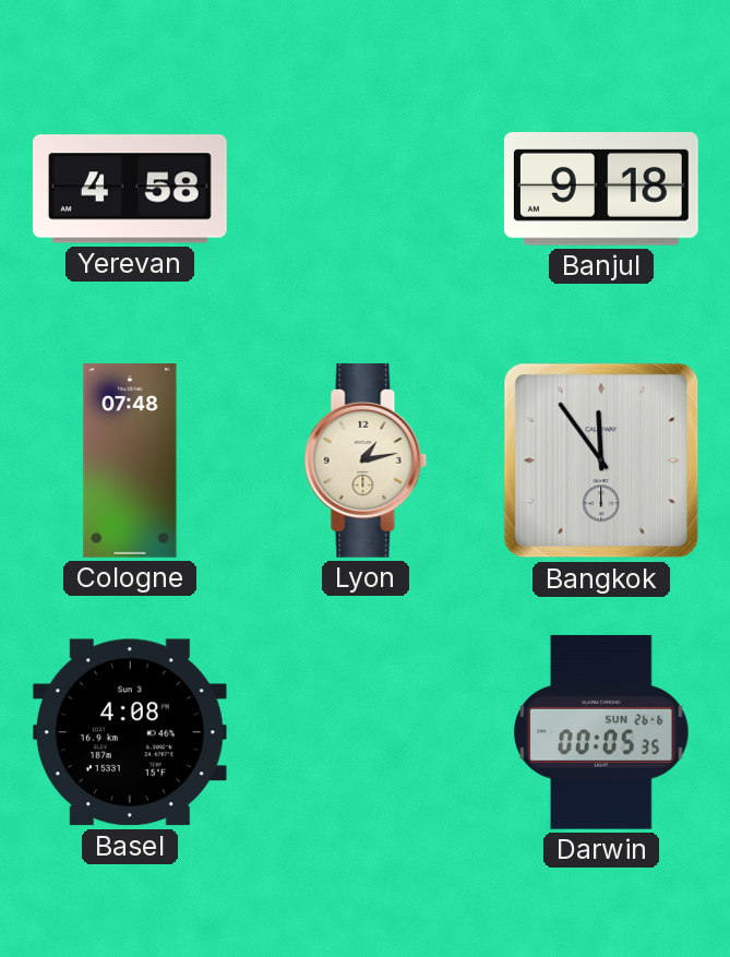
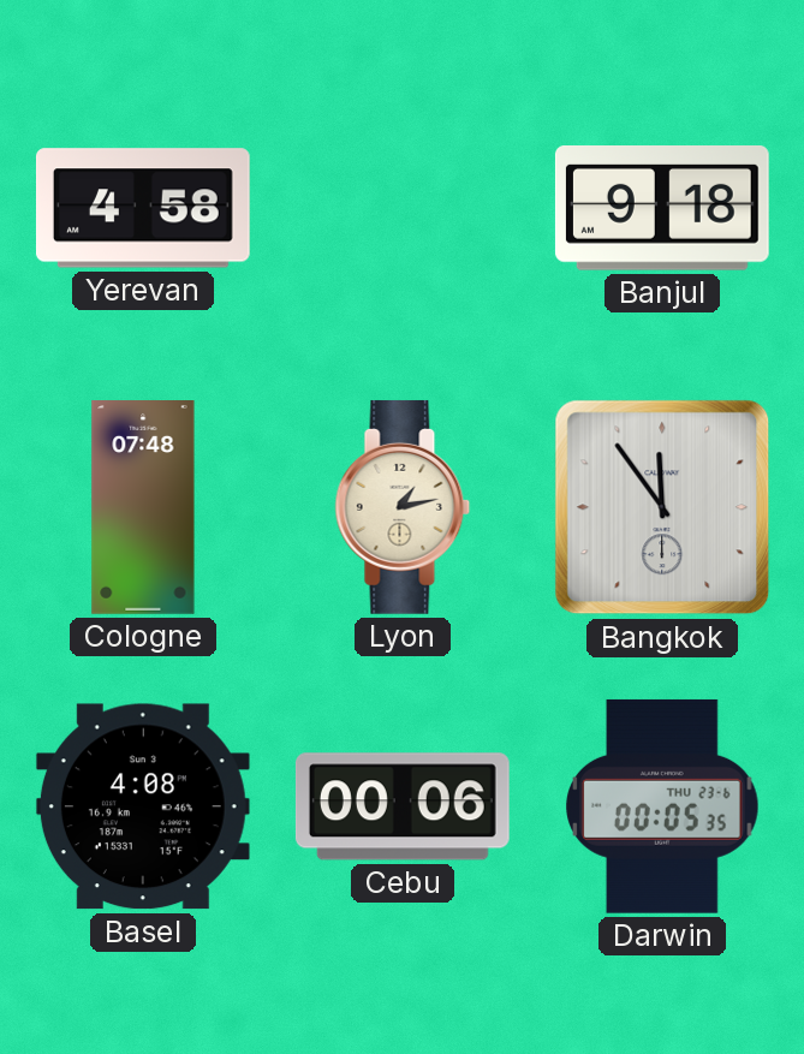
Cebu: none -> 00:06
Darwin date: SUN 26-6 -> THU 23-6
